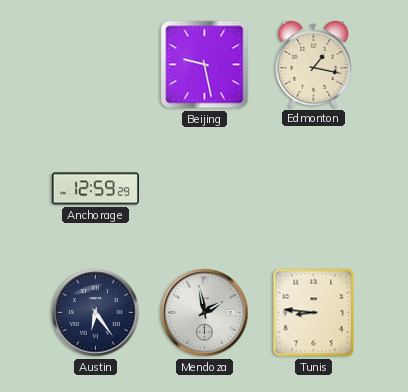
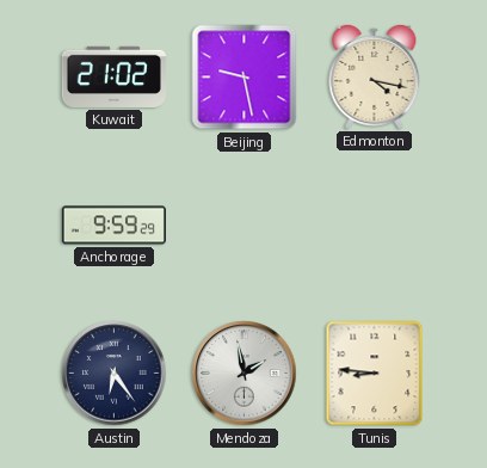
Kuwait: none -> 21:02
Edmonton: 1:17 -> 4:17
Anchorage: 12:59 -> 9:59
